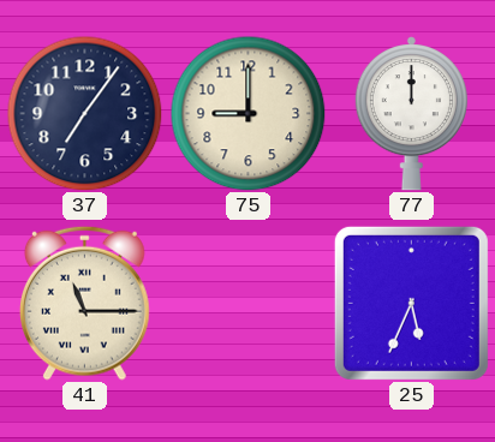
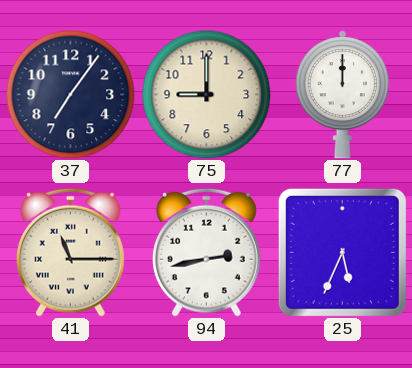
94: none -> 2:43
